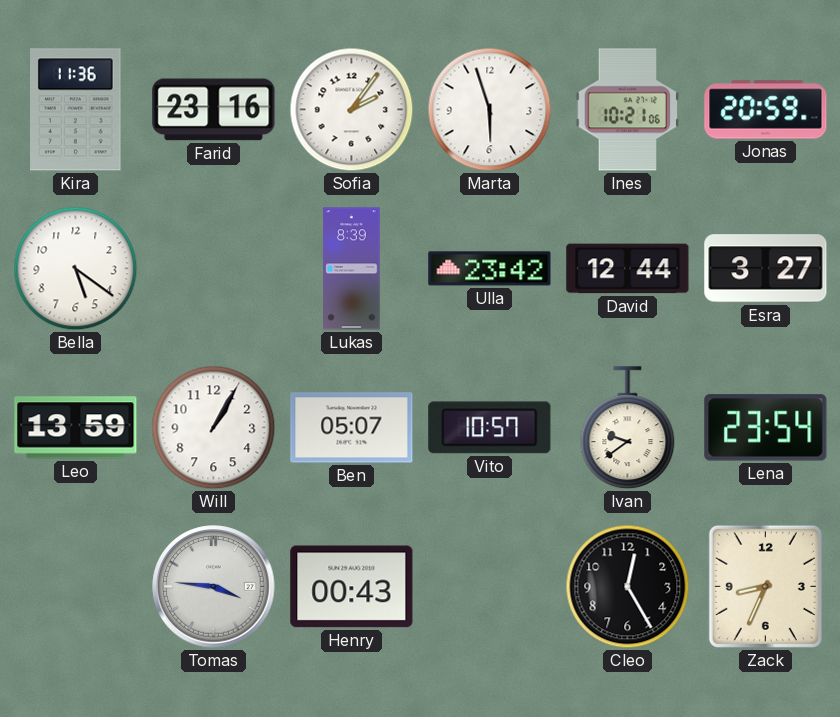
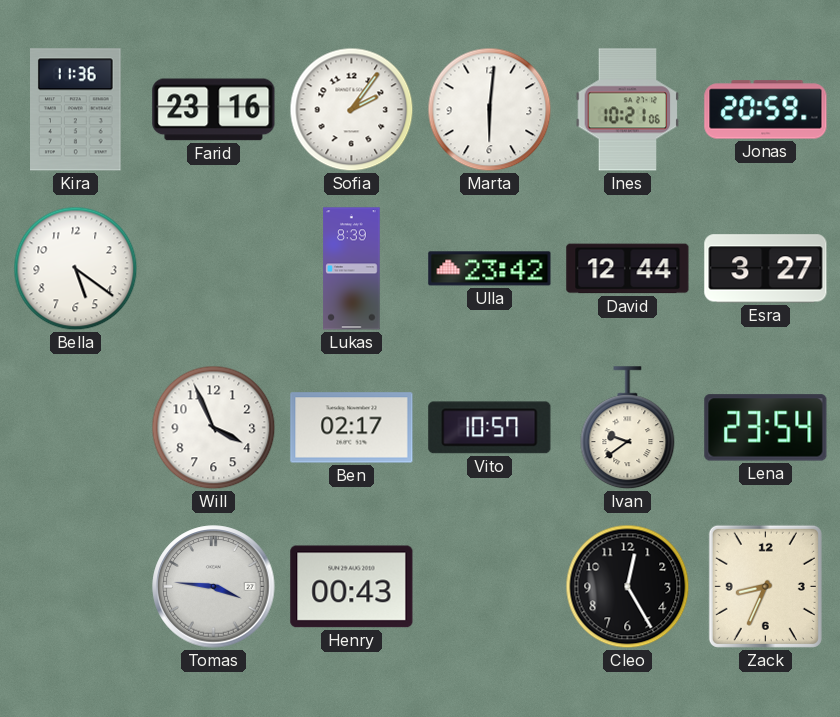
Marta: 5:57 -> 6:01
Leo: 13:59 -> none
Will: 1:05 -> 3:56
Ben: 05:07 -> 02:17
